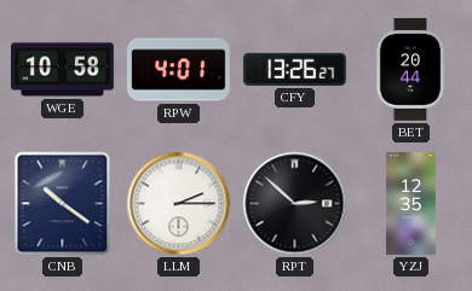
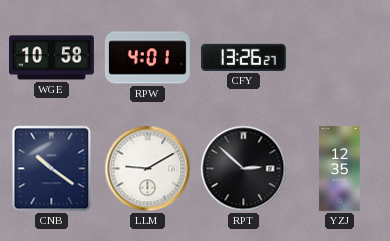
BET: 20:44 -> none
LLM: 2:15 -> 9:10
